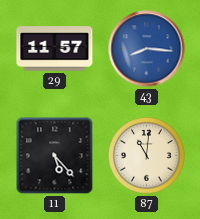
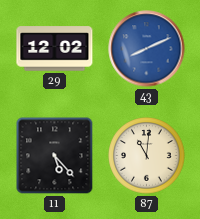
29: 11:57 -> 12:02
43: 8:16 -> 8:11
